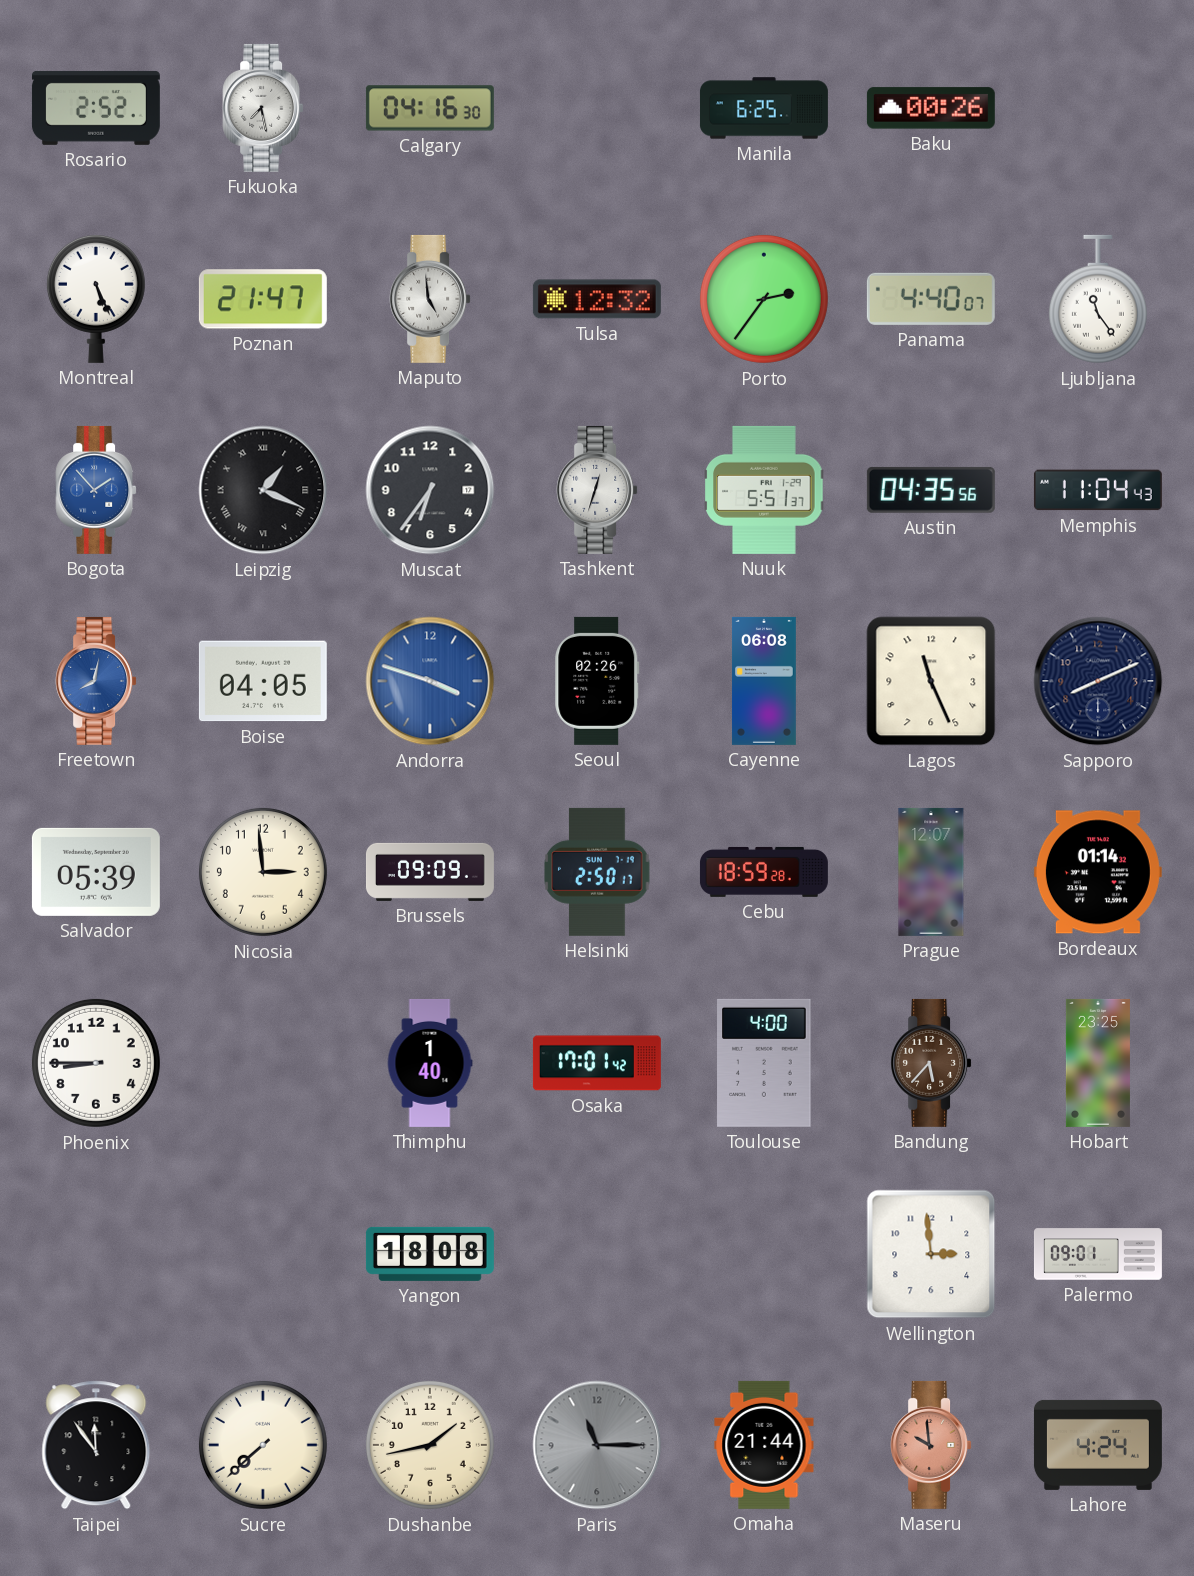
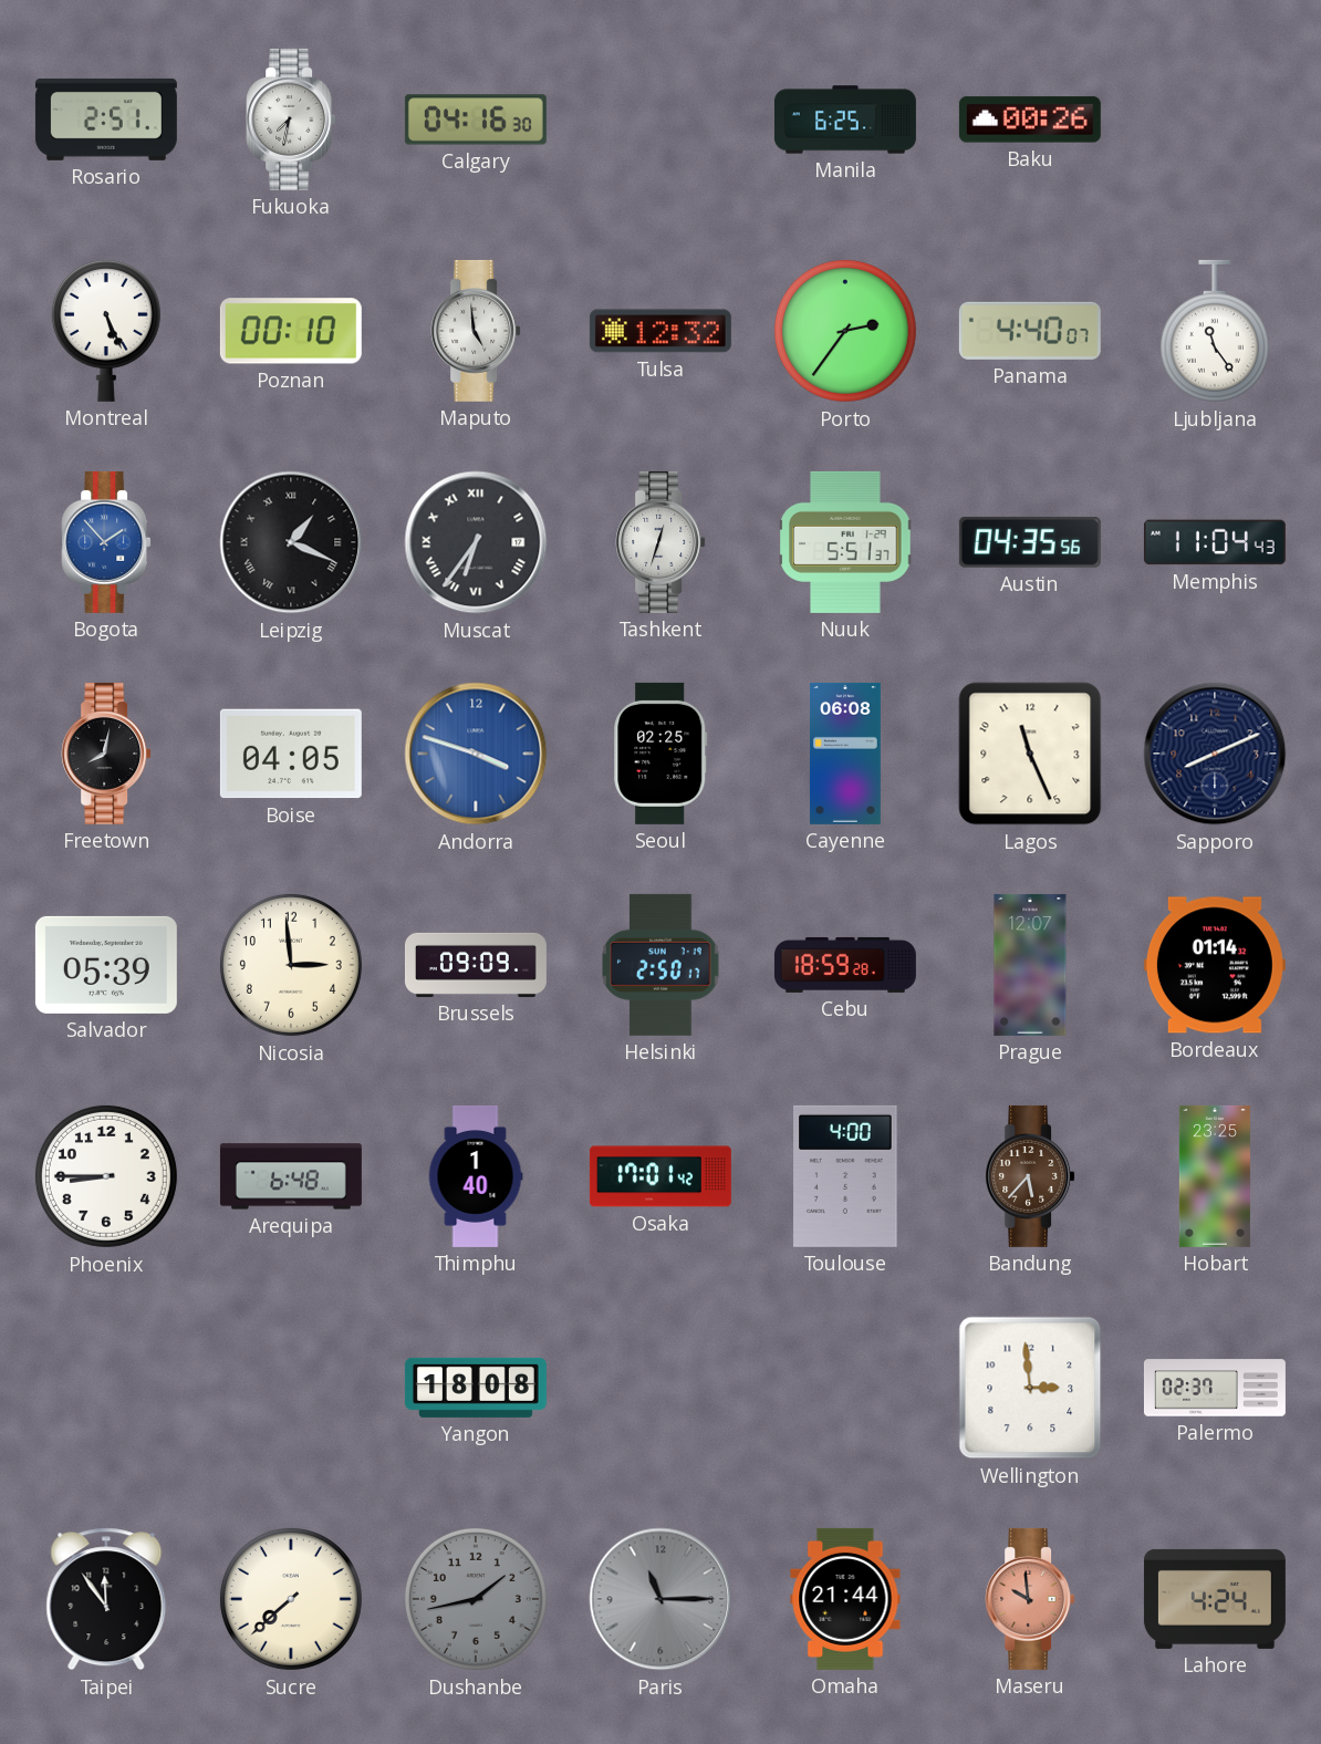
Rosario: 2:52 -> 2:51
Fukuoka: 7:28 -> 7:32
Poznan: 21:47 -> 00:10
Muscat numerals: Arabic -> Roman
Freetown dial: blue -> black
Seoul: 02:26 -> 02:25
Arequipa: none -> 6:48
Palermo: 09:01 -> 02:37
Dushanbe dial: cream -> grey
